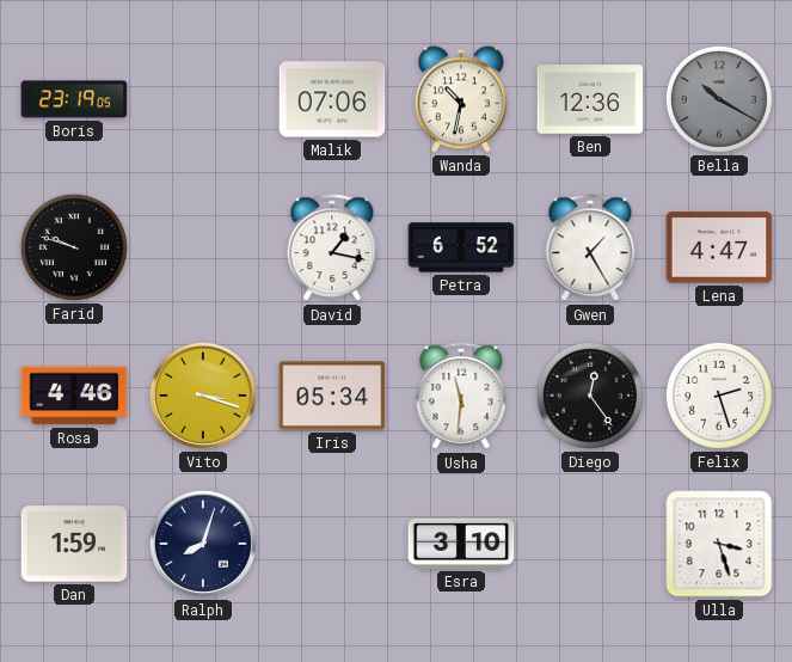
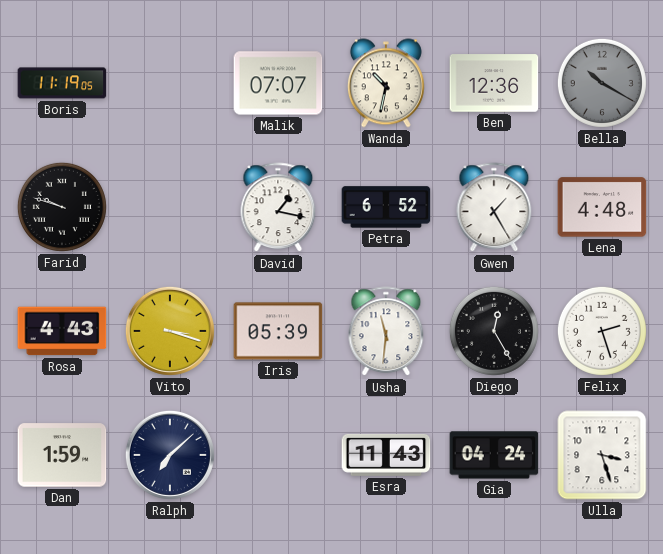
Boris: 23:19 -> 11:19
Malik: 07:06 -> 07:07
Lena: 4:47 -> 4:48
Rosa: 4:46 -> 4:43
Iris: 05:34 -> 05:39
Diego: 12:24 -> 12:25
Ralph: 8:03 -> 7:08
Esra: 3:10 -> 11:43
Gia: none -> 04:24
